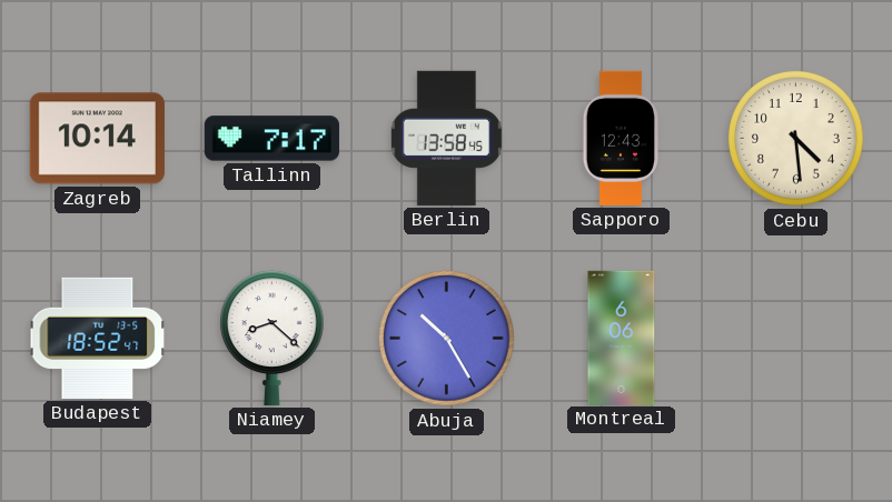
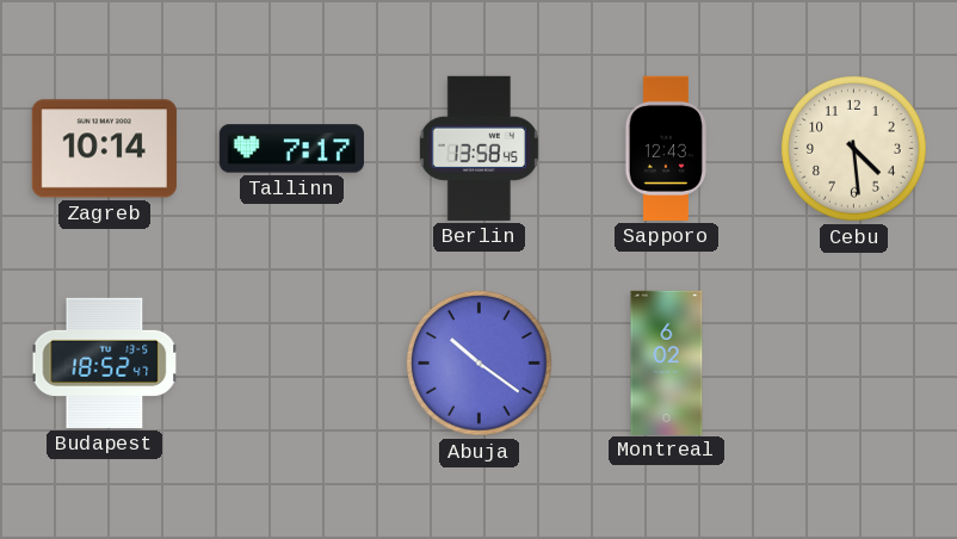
Niamey: 8:22 -> none
Abuja: 10:25 -> 10:21
Montreal: 6:06 -> 6:02
